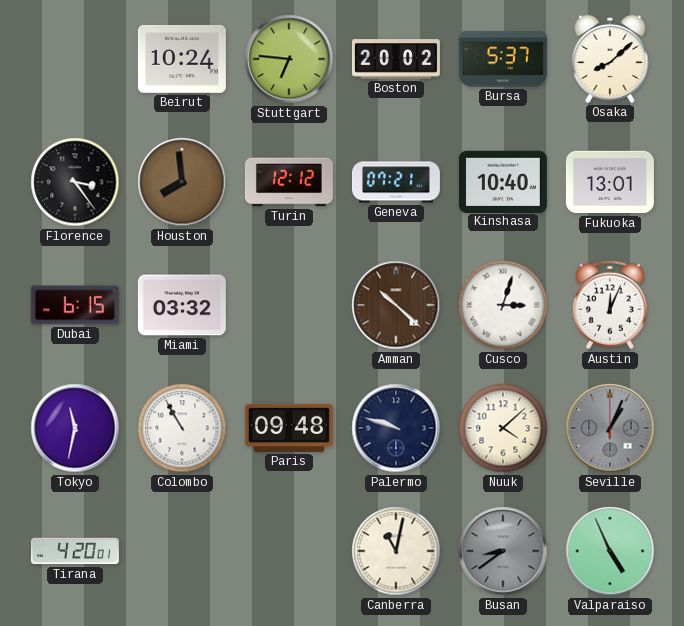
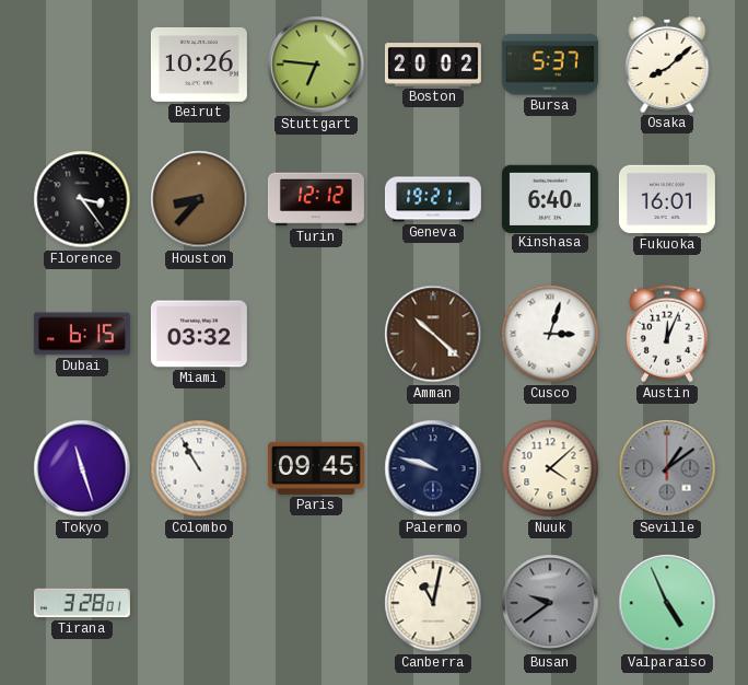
Beirut: 10:24 -> 10:26
Houston: 7:59 -> 8:37
Geneva: 07:21 -> 19:21
Kinshasa: 10:40 -> 6:40
Fukuoka: 13:01 -> 16:01
Tokyo: 11:32 -> 11:27
Paris: 09:48 -> 09:45
Seville: 1:04 -> 1:09
Tirana: 4:20 -> 3:28
Busan: 8:39 -> 9:39
